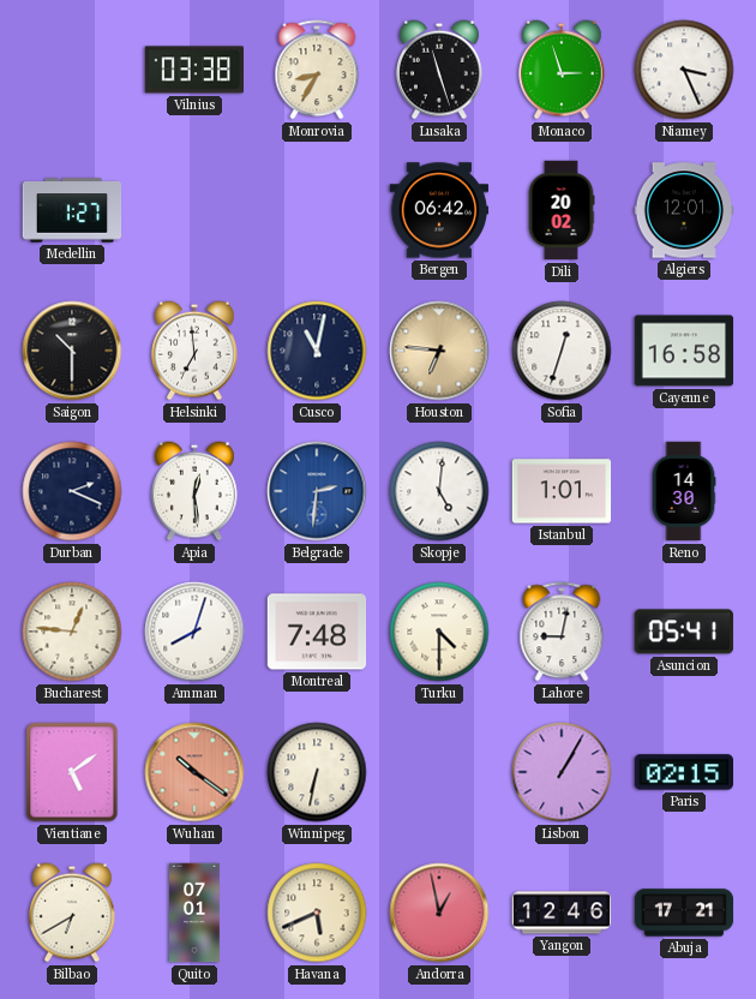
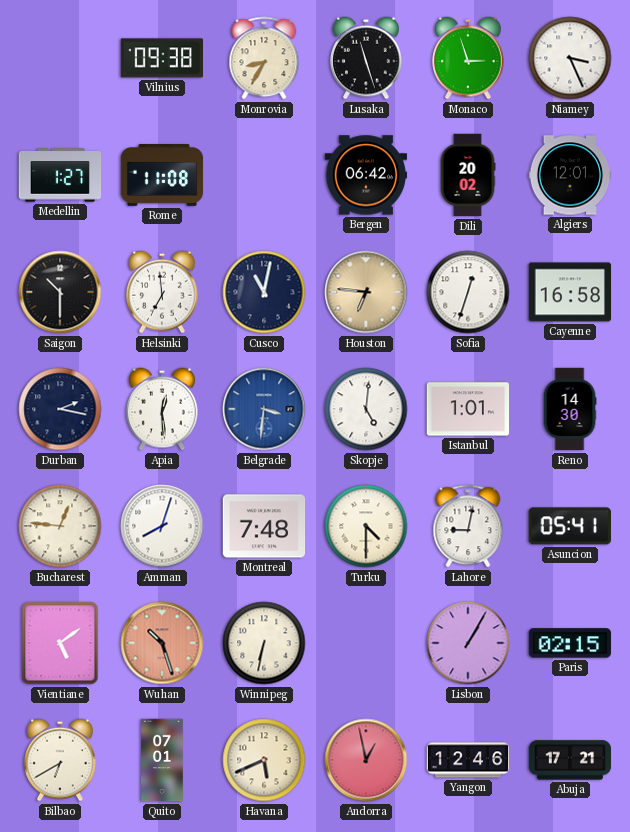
Vilnius: 03:38 -> 09:38
Rome: none -> 11:08
Durban: 2:19 -> 2:17
Belgrade: 2:31 -> 3:31
Wuhan: 10:21 -> 10:27
